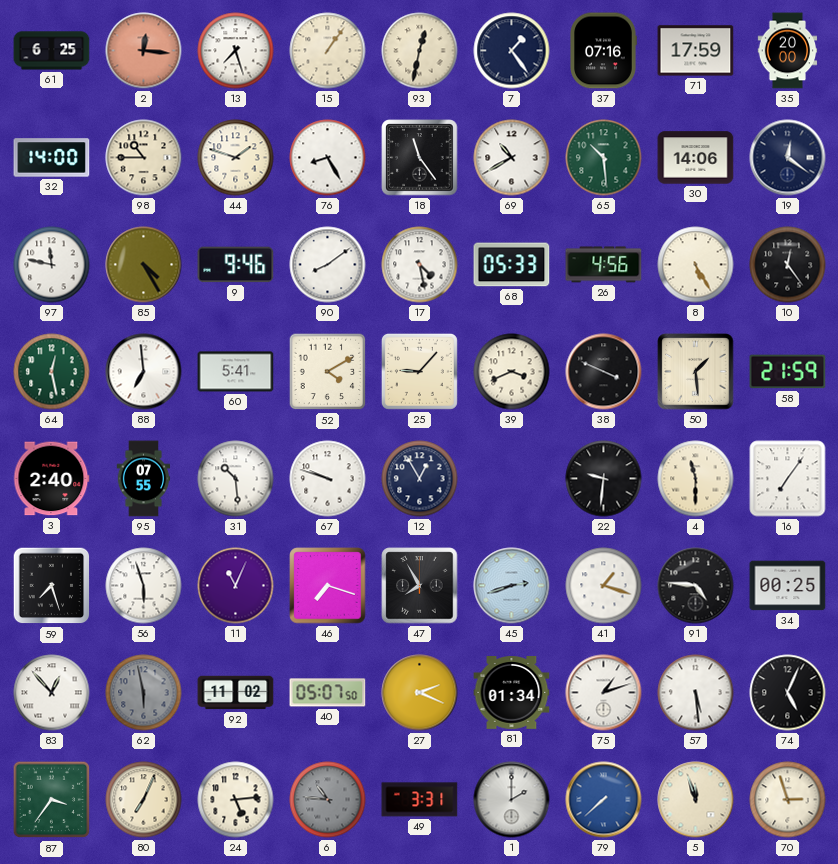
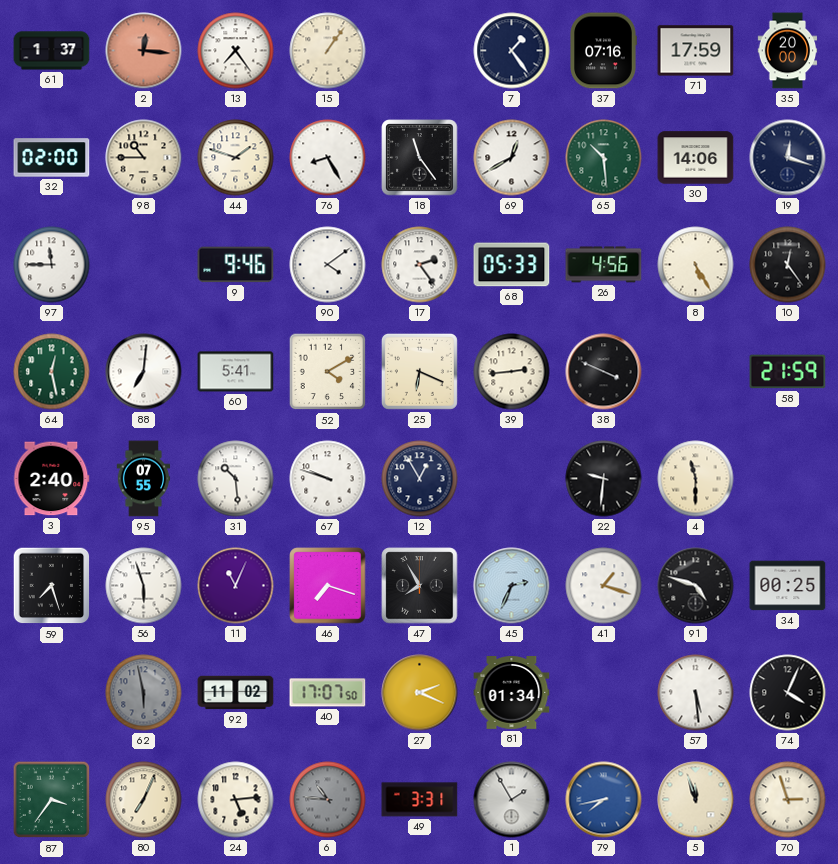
61: 6:25 -> 1:37
13: 7:27 -> 7:24
93: 12:32 -> none
32: 14:00 -> 02:00
69: 10:40 -> 12:40
19: 12:21 -> 12:18
97: 11:47 -> 11:45
85: 4:25 -> none
90: 8:09 -> 4:09
17: 4:28 -> 2:24
88: 6:59 -> 7:01
25: 9:07 -> 6:19
39: 3:41 -> 2:44
50: 1:29 -> none
16: 7:06 -> none
45: 2:42 -> 2:34
91: 4:46 -> 4:48
83: 12:53 -> none
40: 05:07 -> 17:07
75: 1:12 -> none
74: 5:04 -> 4:04
1: 2:00 -> 1:55
79: 7:38 -> 7:43
